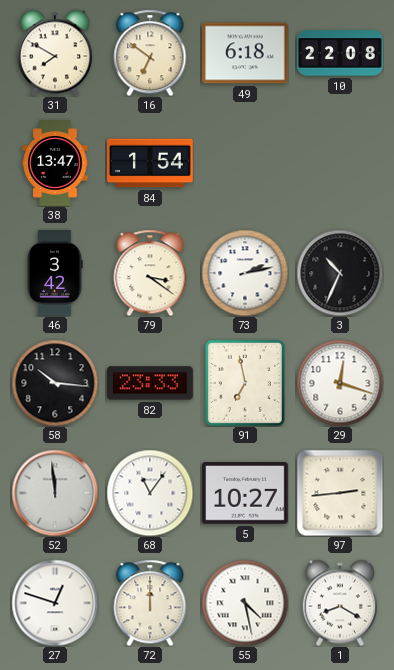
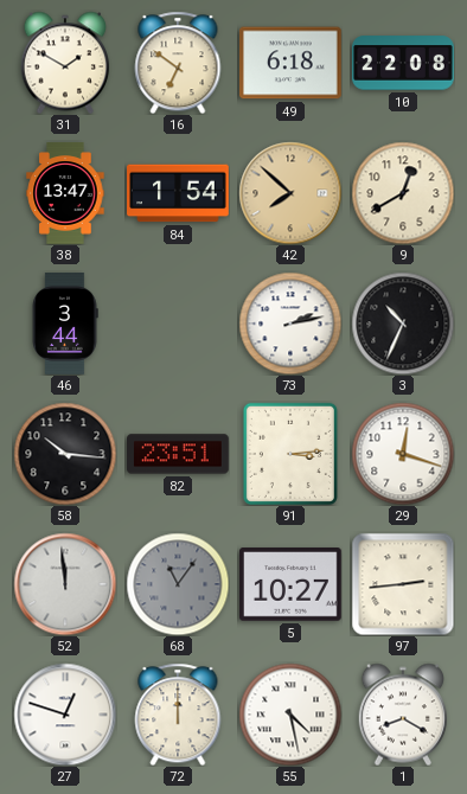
31: 7:50 -> 1:50
42: none -> 7:52
9: none -> 12:40
46: 3:42 -> 3:44
79: 3:21 -> none
82: 23:33 -> 23:51
91: 6:58 -> 3:14
68 dial: white -> grey
